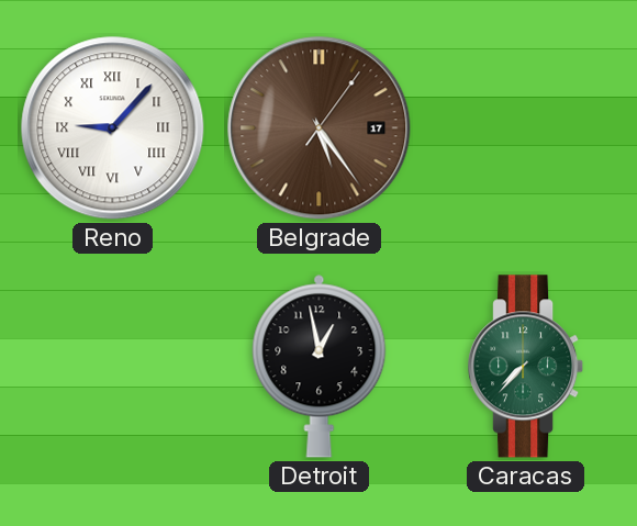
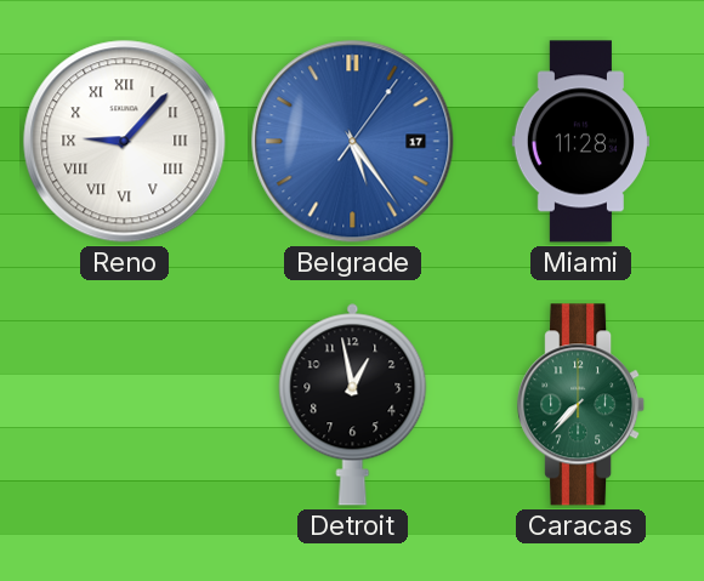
Belgrade dial: brown -> blue
Miami: none -> 11:28
